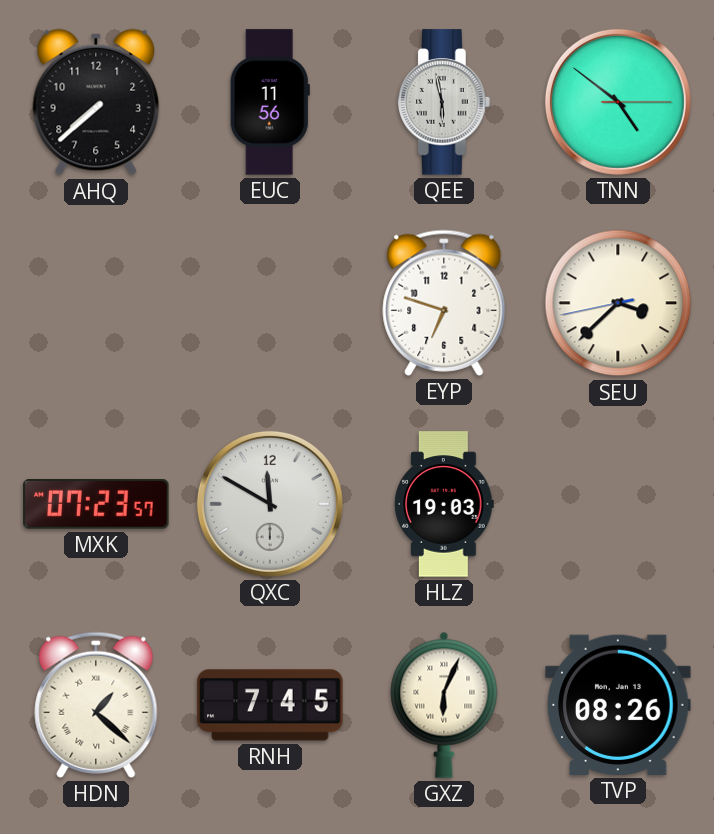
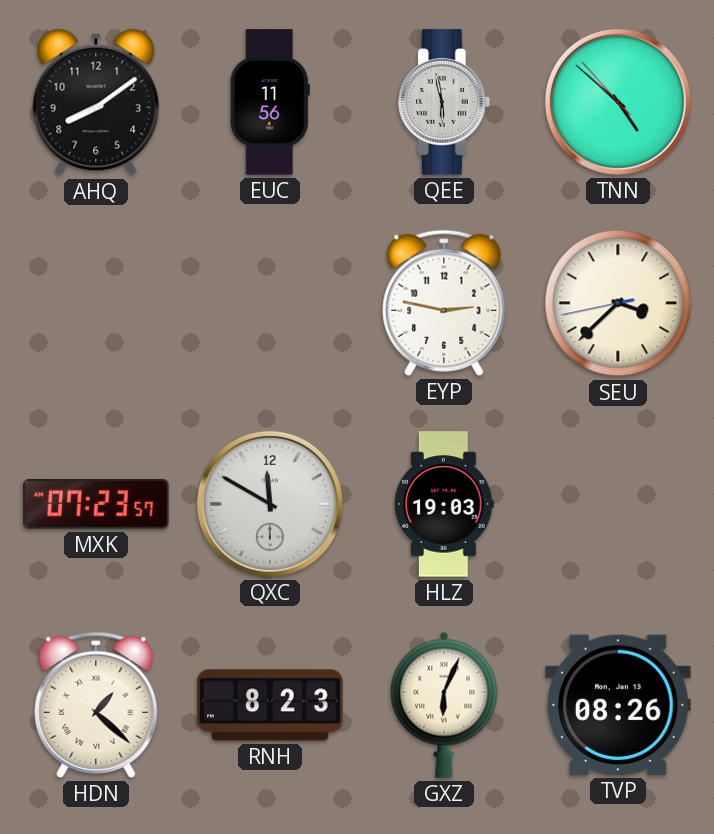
AHQ: 7:38 -> 8:09
TNN: 4:51:15 -> 4:51:53
EYP: 6:48 -> 2:47
RNH: 7:45 -> 8:23
